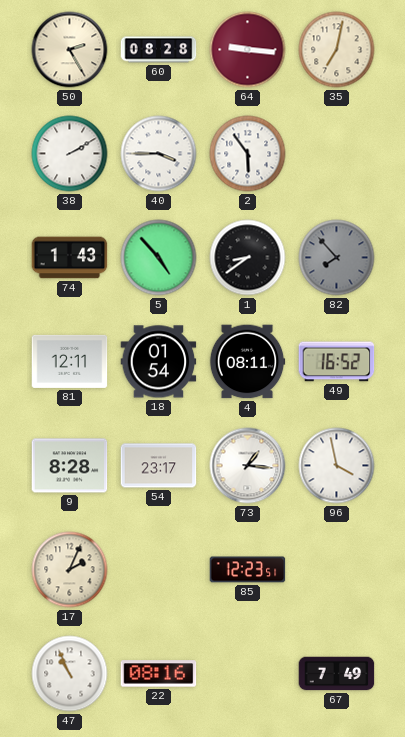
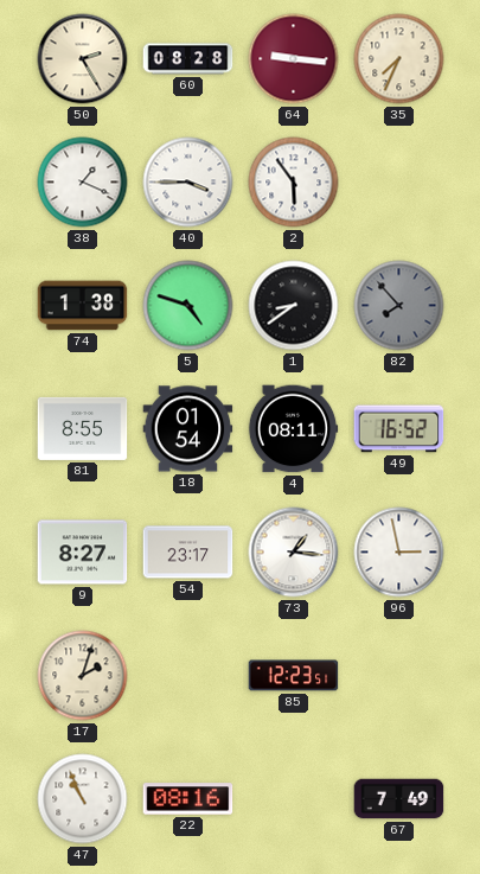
35: 7:02 -> 7:34
38: 2:10 -> 1:19
74: 1:43 -> 1:38
5: 4:53 -> 4:48
81: 12:11 -> 8:55
9: 8:28 -> 8:27
96: 3:58 -> 2:58
17: 2:04 -> 2:03
